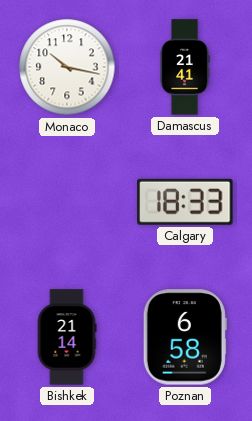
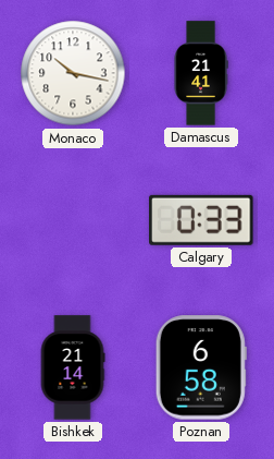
Calgary: 18:33 -> 0:33
